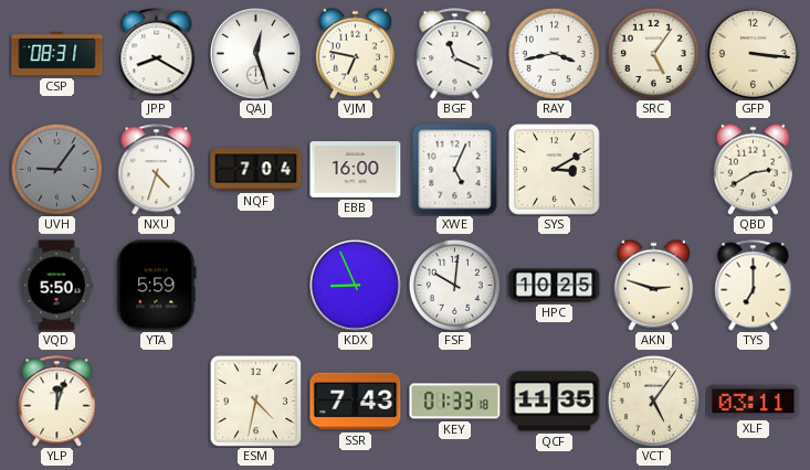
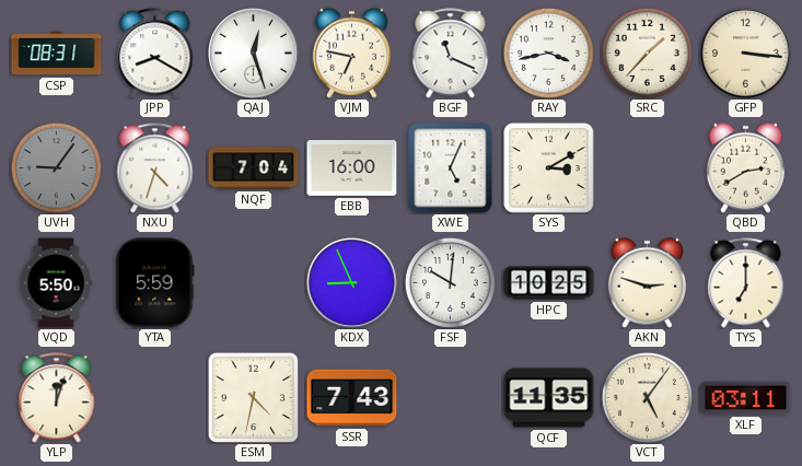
SRC: 5:06 -> 1:37
KEY: 01:33 -> none
